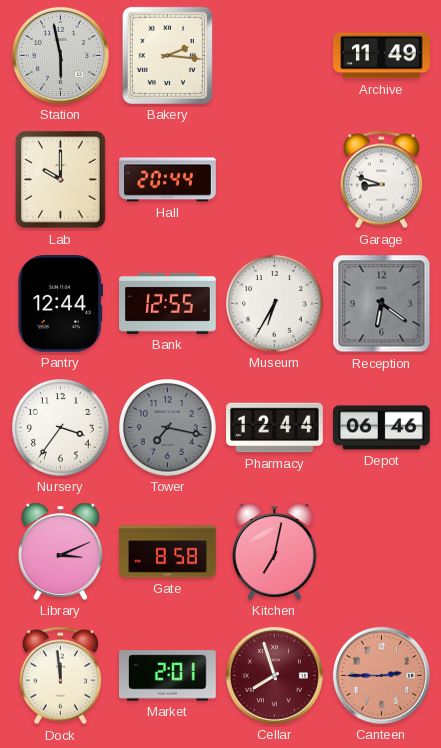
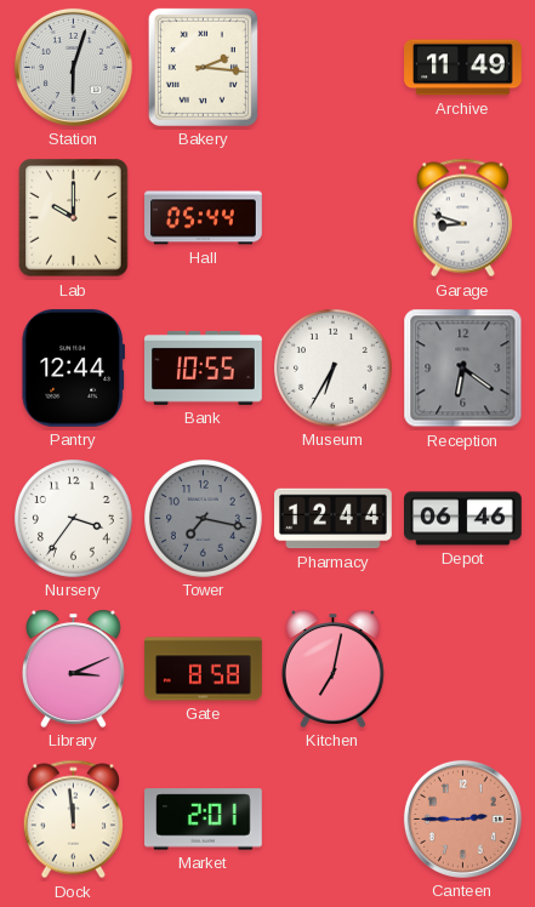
Station: 5:58 -> 6:03
Hall: 20:44 -> 05:44
Bank: 12:55 -> 10:55
Cellar: 7:57 -> none
